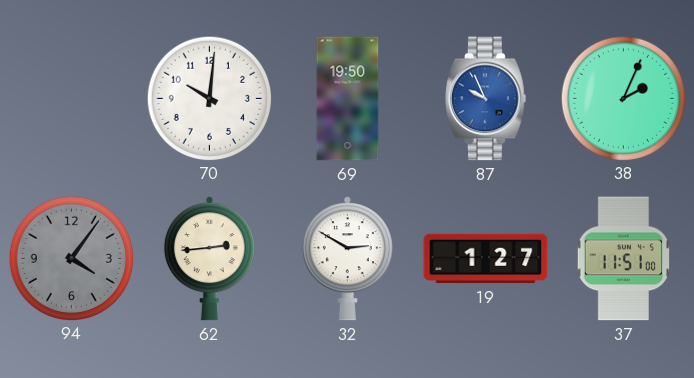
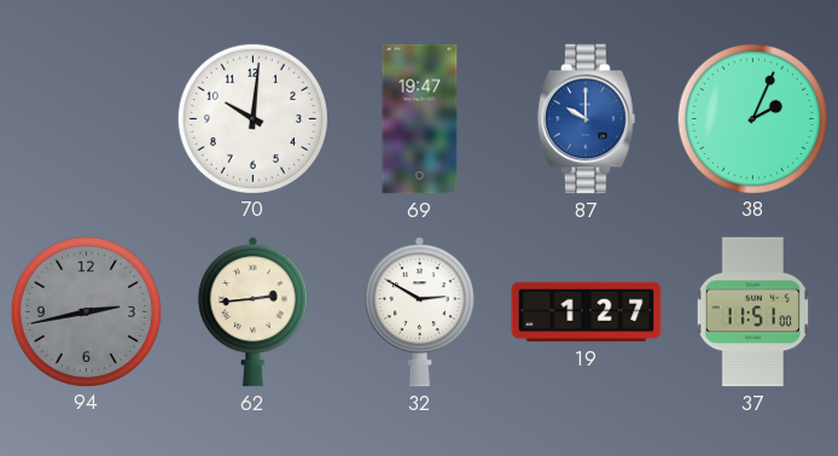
69: 19:50 -> 19:47
87: 9:56 -> 10:00
94: 4:06 -> 2:43
